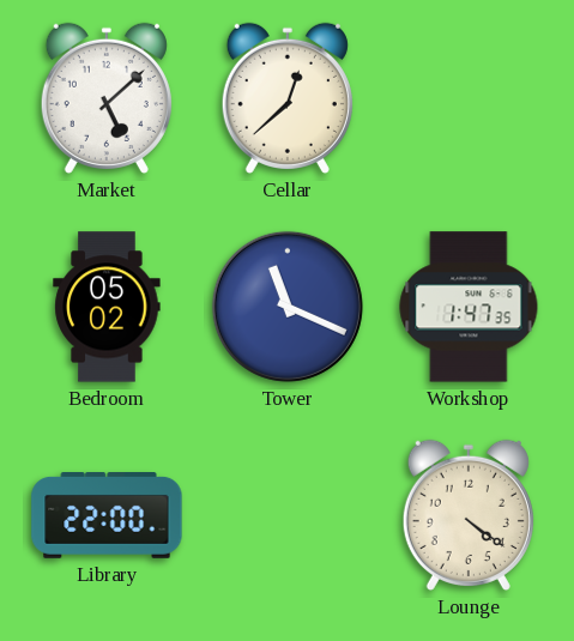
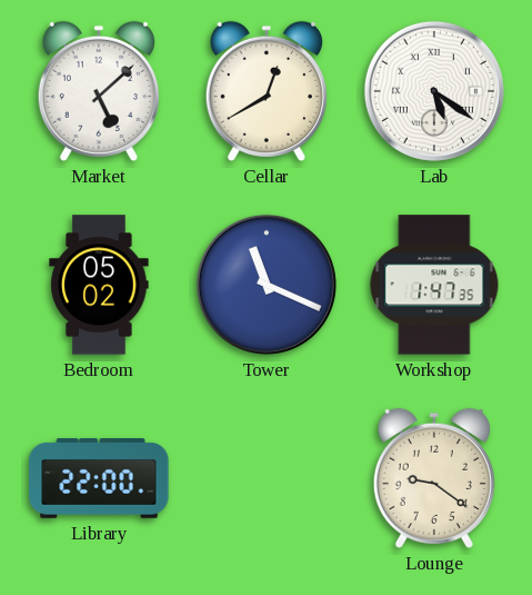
Cellar: 12:38 -> 12:40
Lab: none -> 5:21
Lounge: 4:21 -> 9:21
